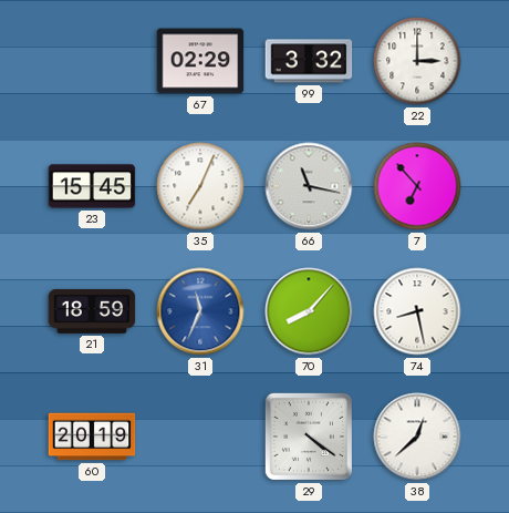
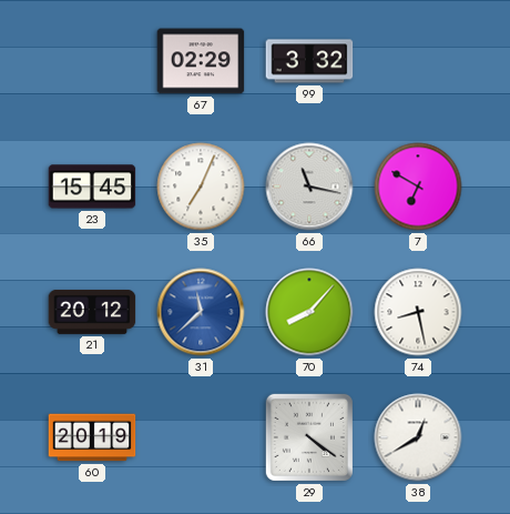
22: 3:00 -> none
7: 6:53 -> 6:50
21: 18:59 -> 20:12
31: 11:34 -> 11:38
38: 12:38 -> 12:40
